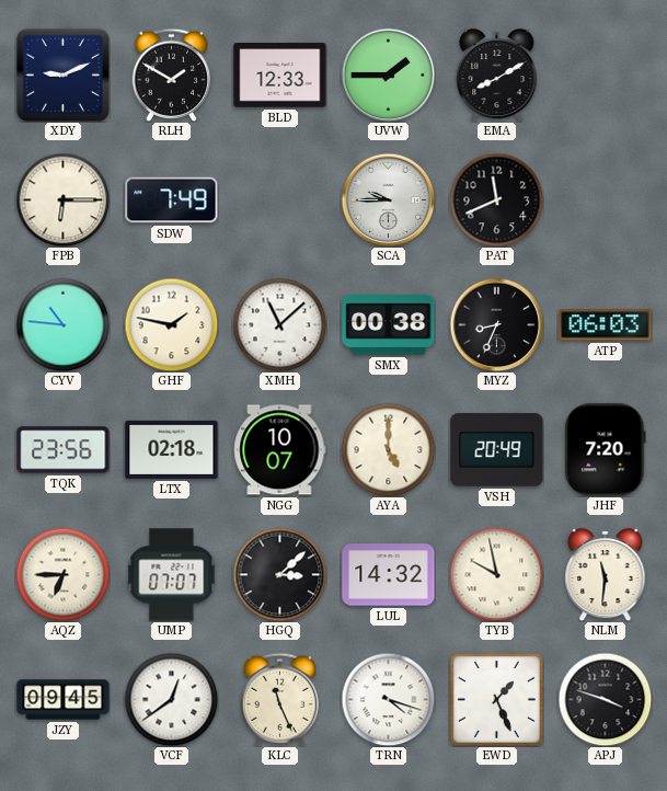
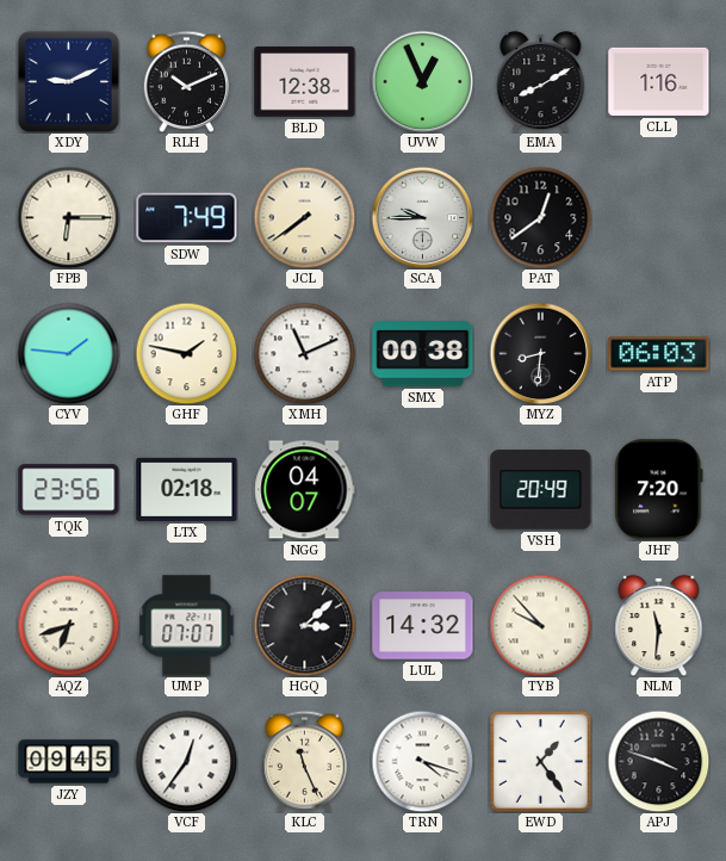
RLH: 1:50 -> 10:11
BLD: 12:33 -> 12:38
UVW: 1:45 -> 12:56
CLL: none -> 1:16
JCL: none -> 7:39
PAT: 11:41 -> 12:39
CYV: 10:46 -> 1:46
XMH: 11:08 -> 11:11
MYZ: 8:34 -> 8:31
NGG: 10:07 -> 04:07
AYA: 5:00 -> none
AQZ: 6:45 -> 6:42
TYB: 9:58 -> 9:53
VCF: 12:39 -> 12:36
EWD: 1:26 -> 1:24
